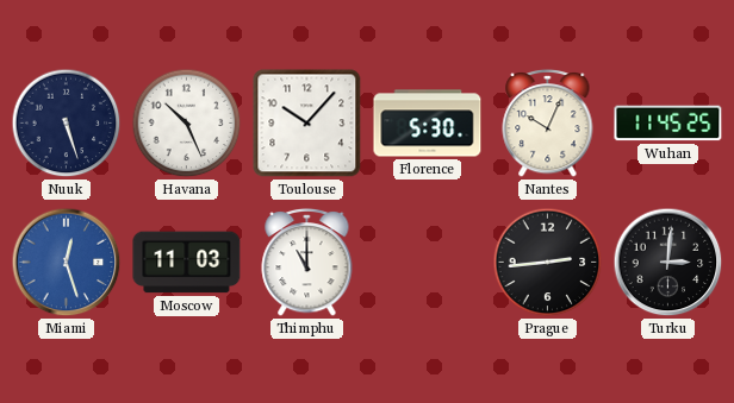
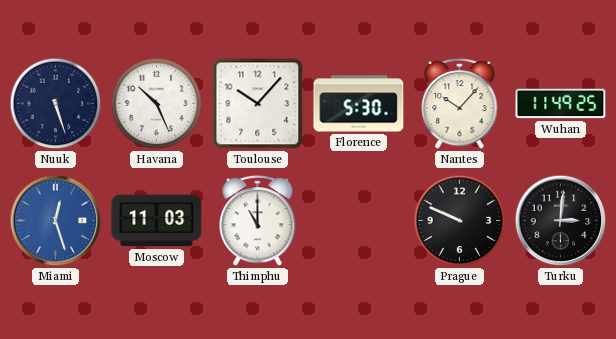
Nantes: 10:04 -> 10:07
Wuhan: 11:45 -> 11:49
Prague: 2:44 -> 9:49
